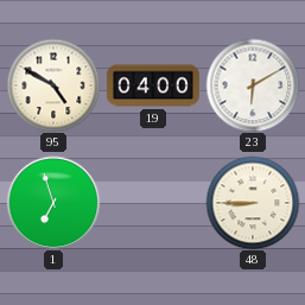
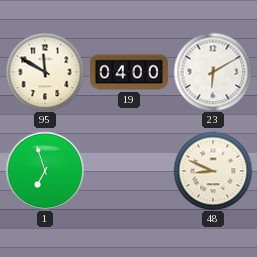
95: 4:50 -> 11:50
48: 8:45 -> 8:49
